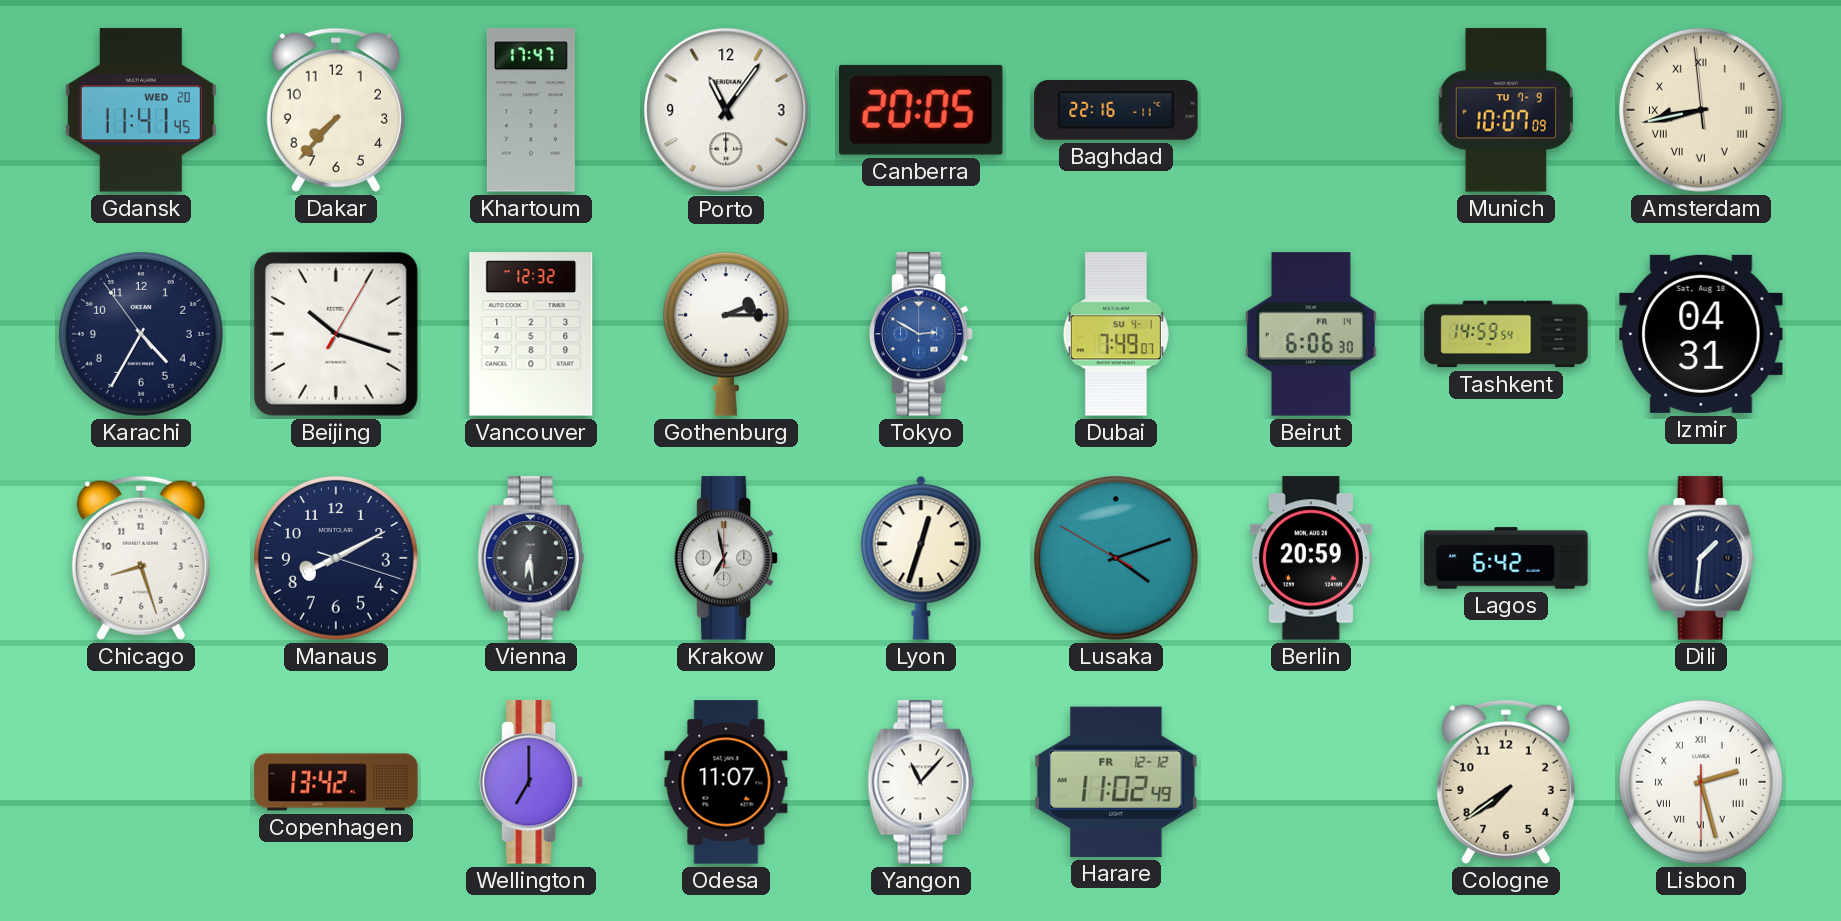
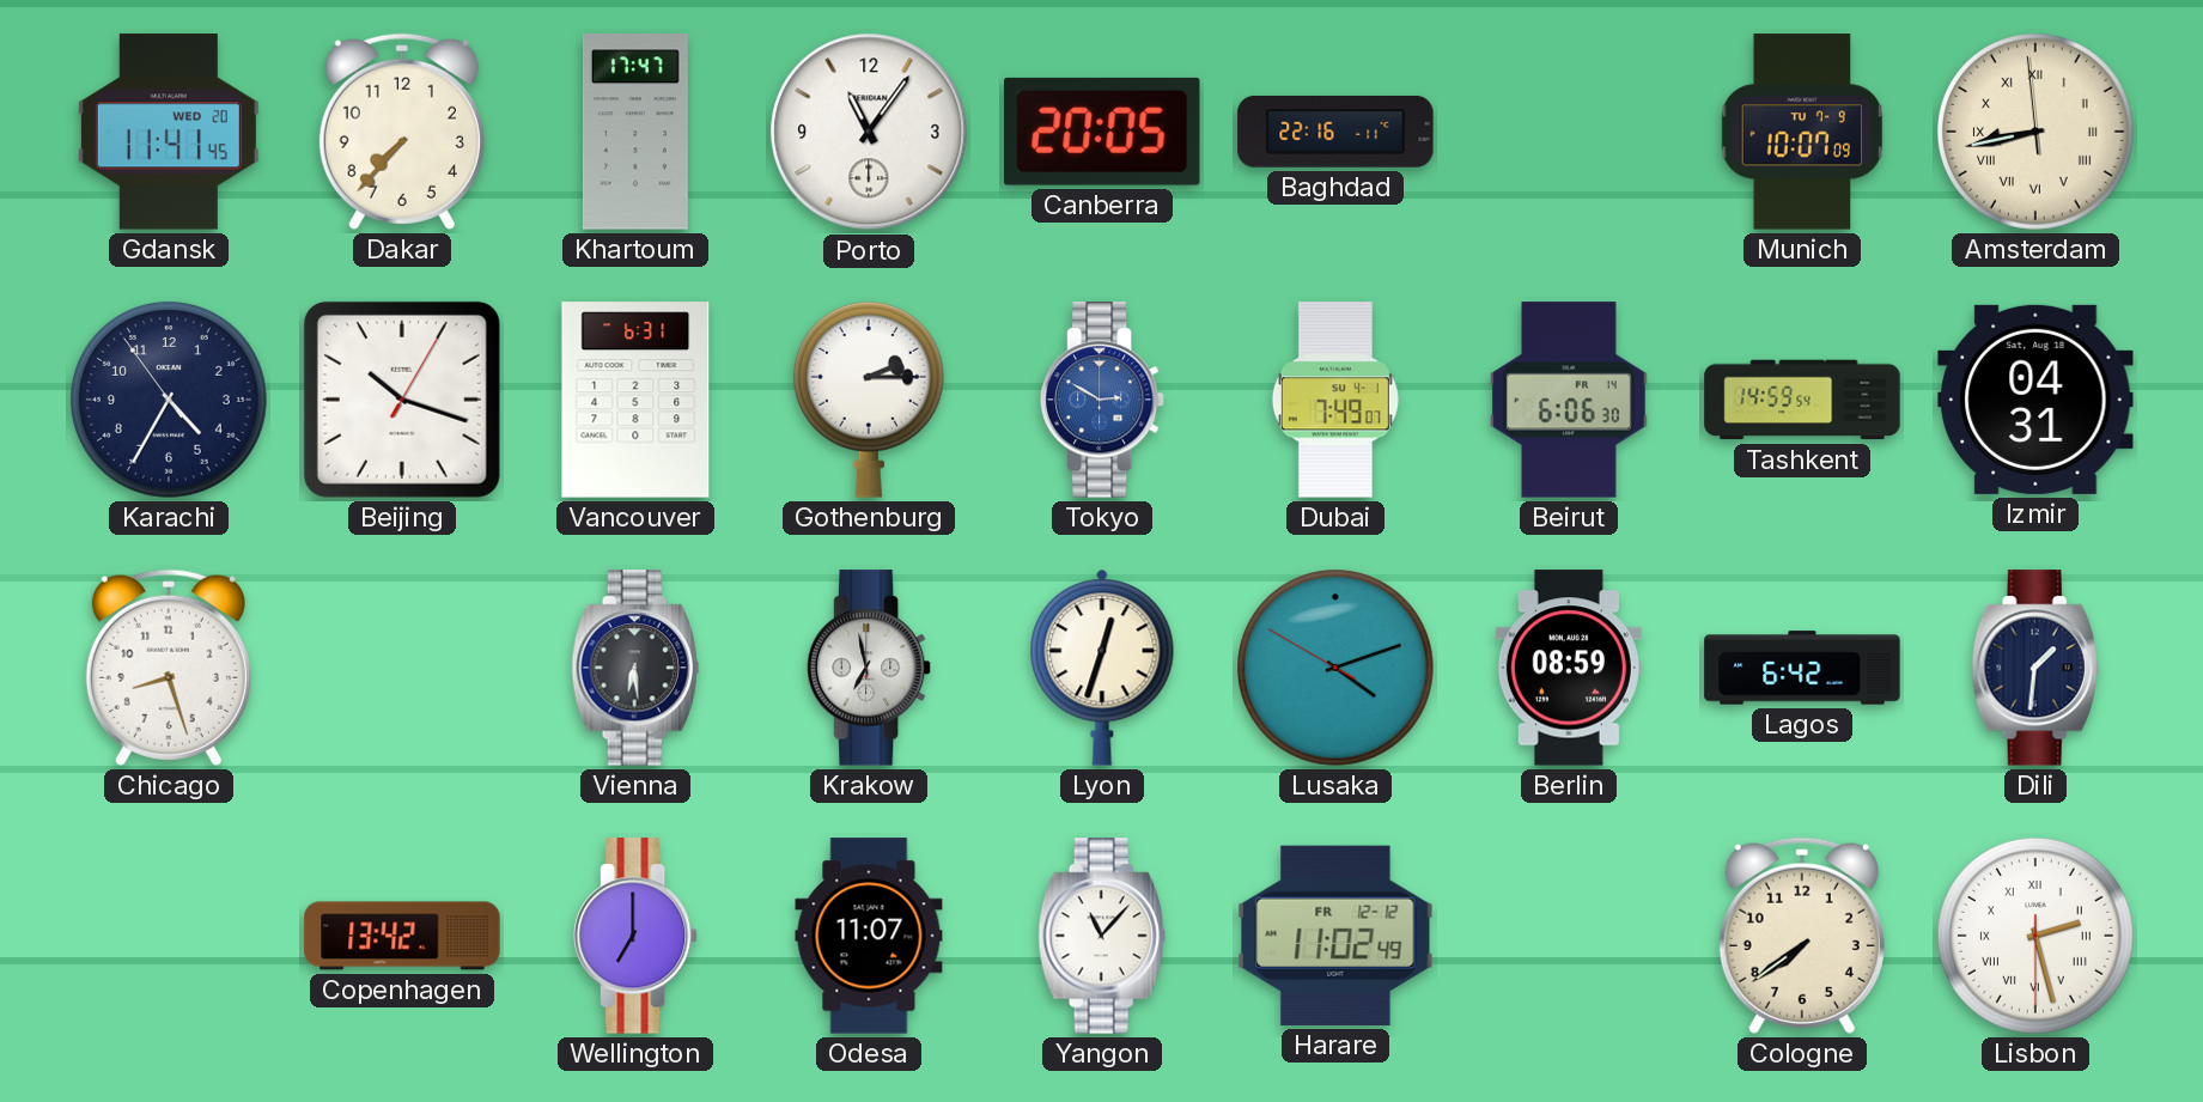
Vancouver: 12:32 -> 6:31
Manaus: 8:10 -> none
Berlin: 20:59 -> 08:59
